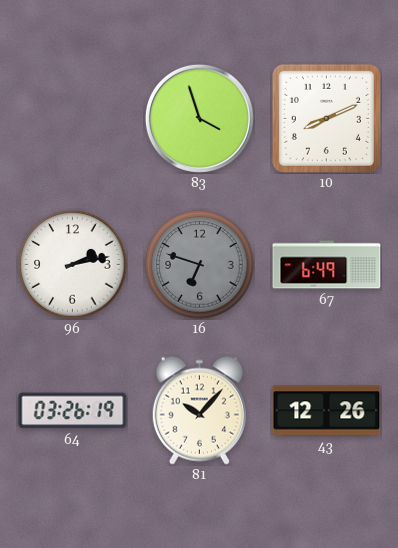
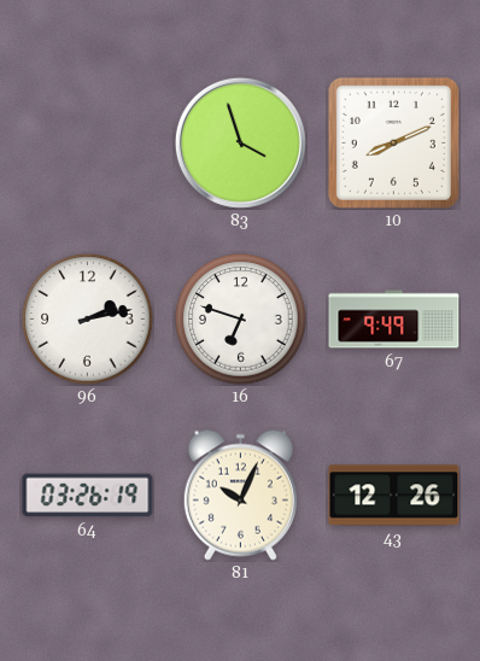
16 dial: grey -> white
67: 6:49 -> 9:49
81: 10:07 -> 10:04
